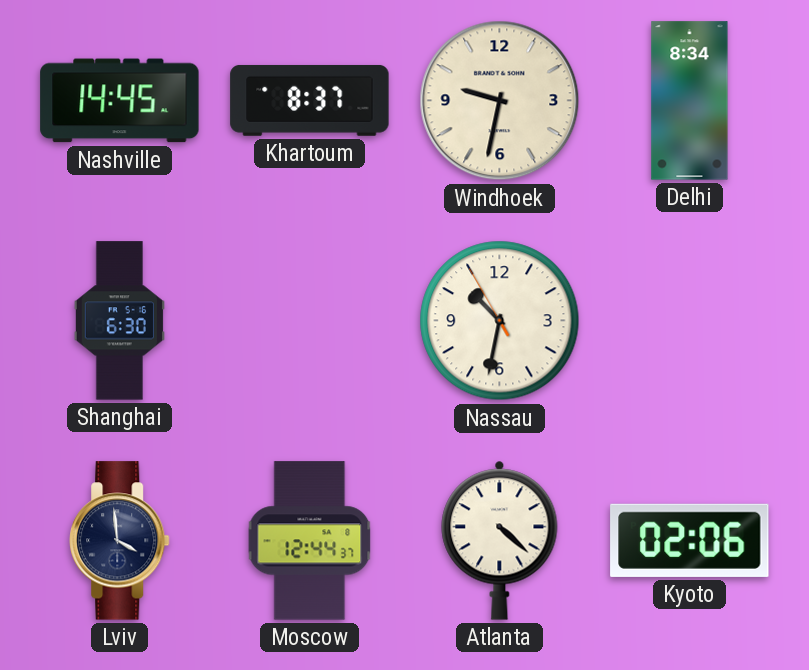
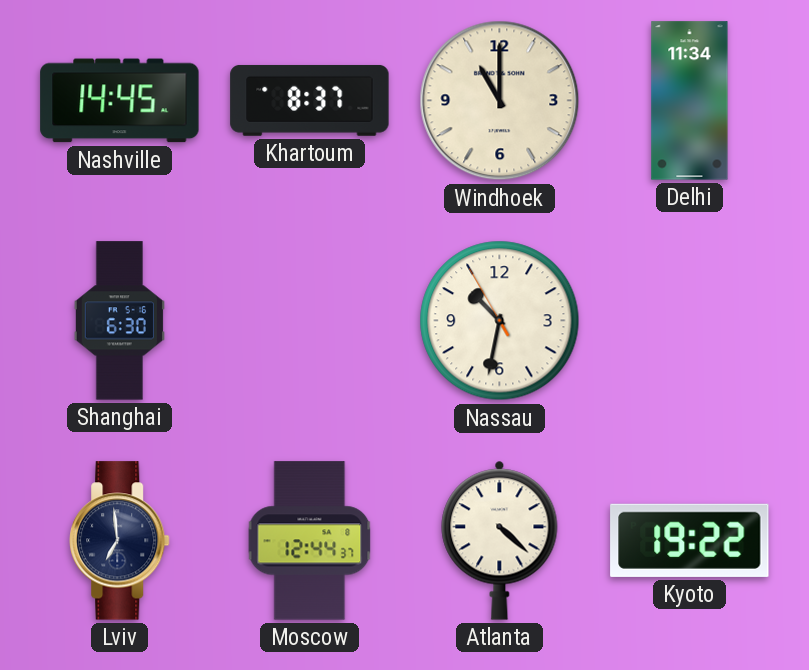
Windhoek: 9:32 -> 11:00
Delhi: 8:34 -> 11:34
Lviv: 3:59 -> 6:59
Kyoto: 02:06 -> 19:22
